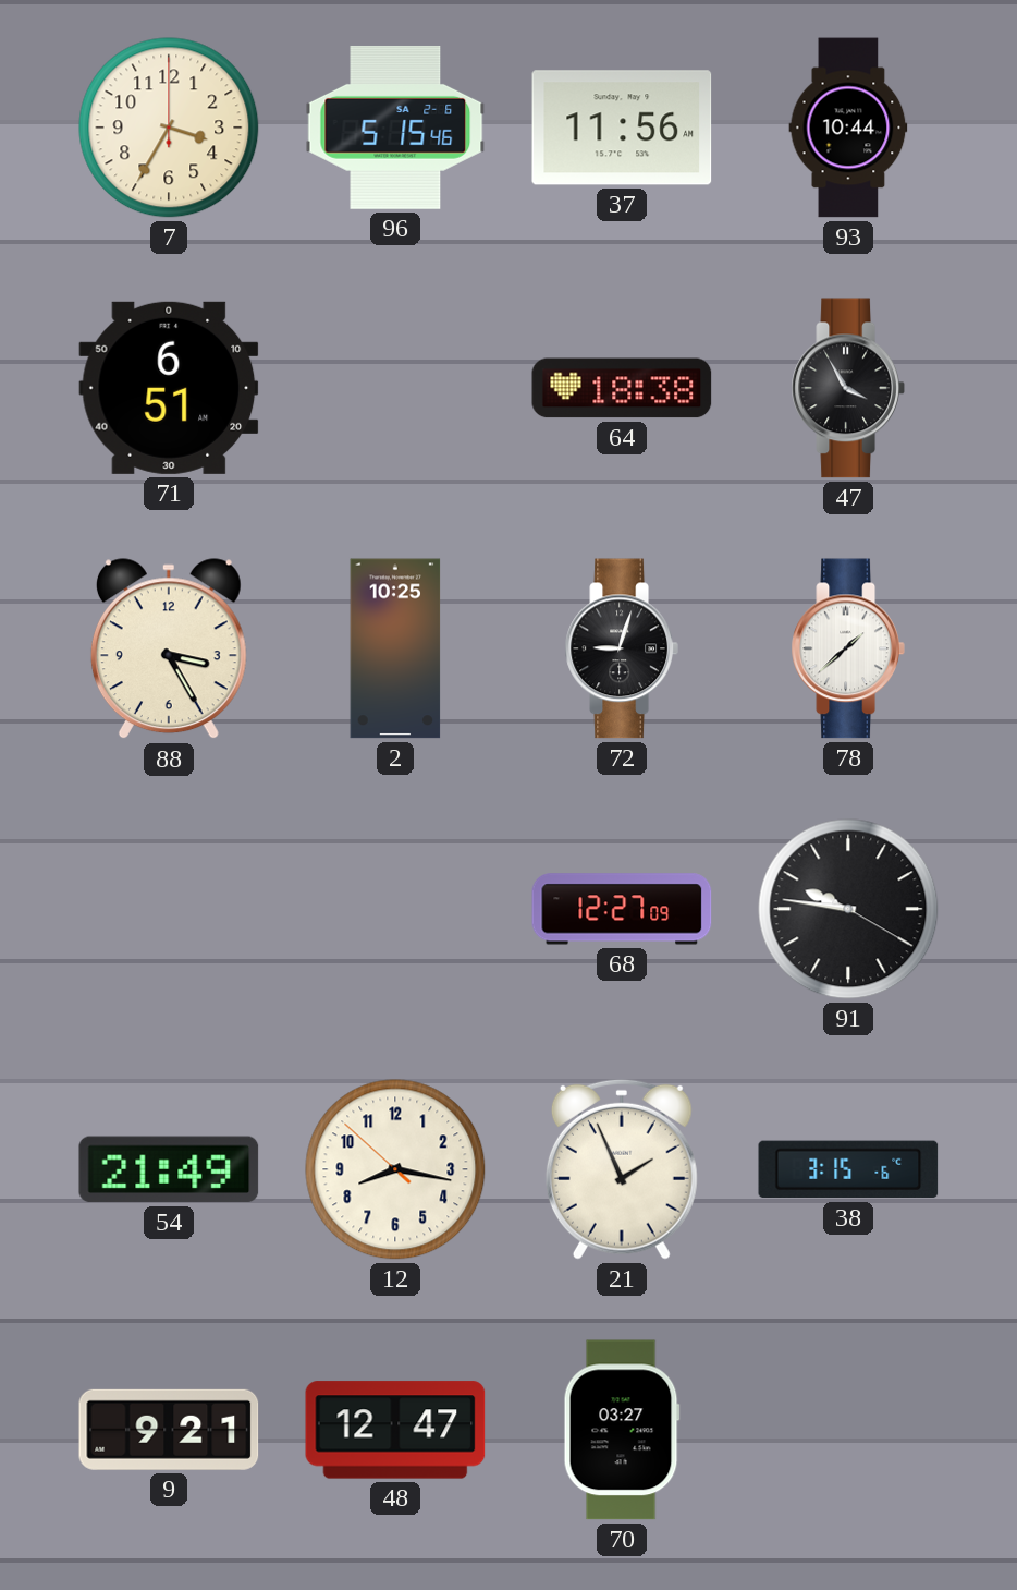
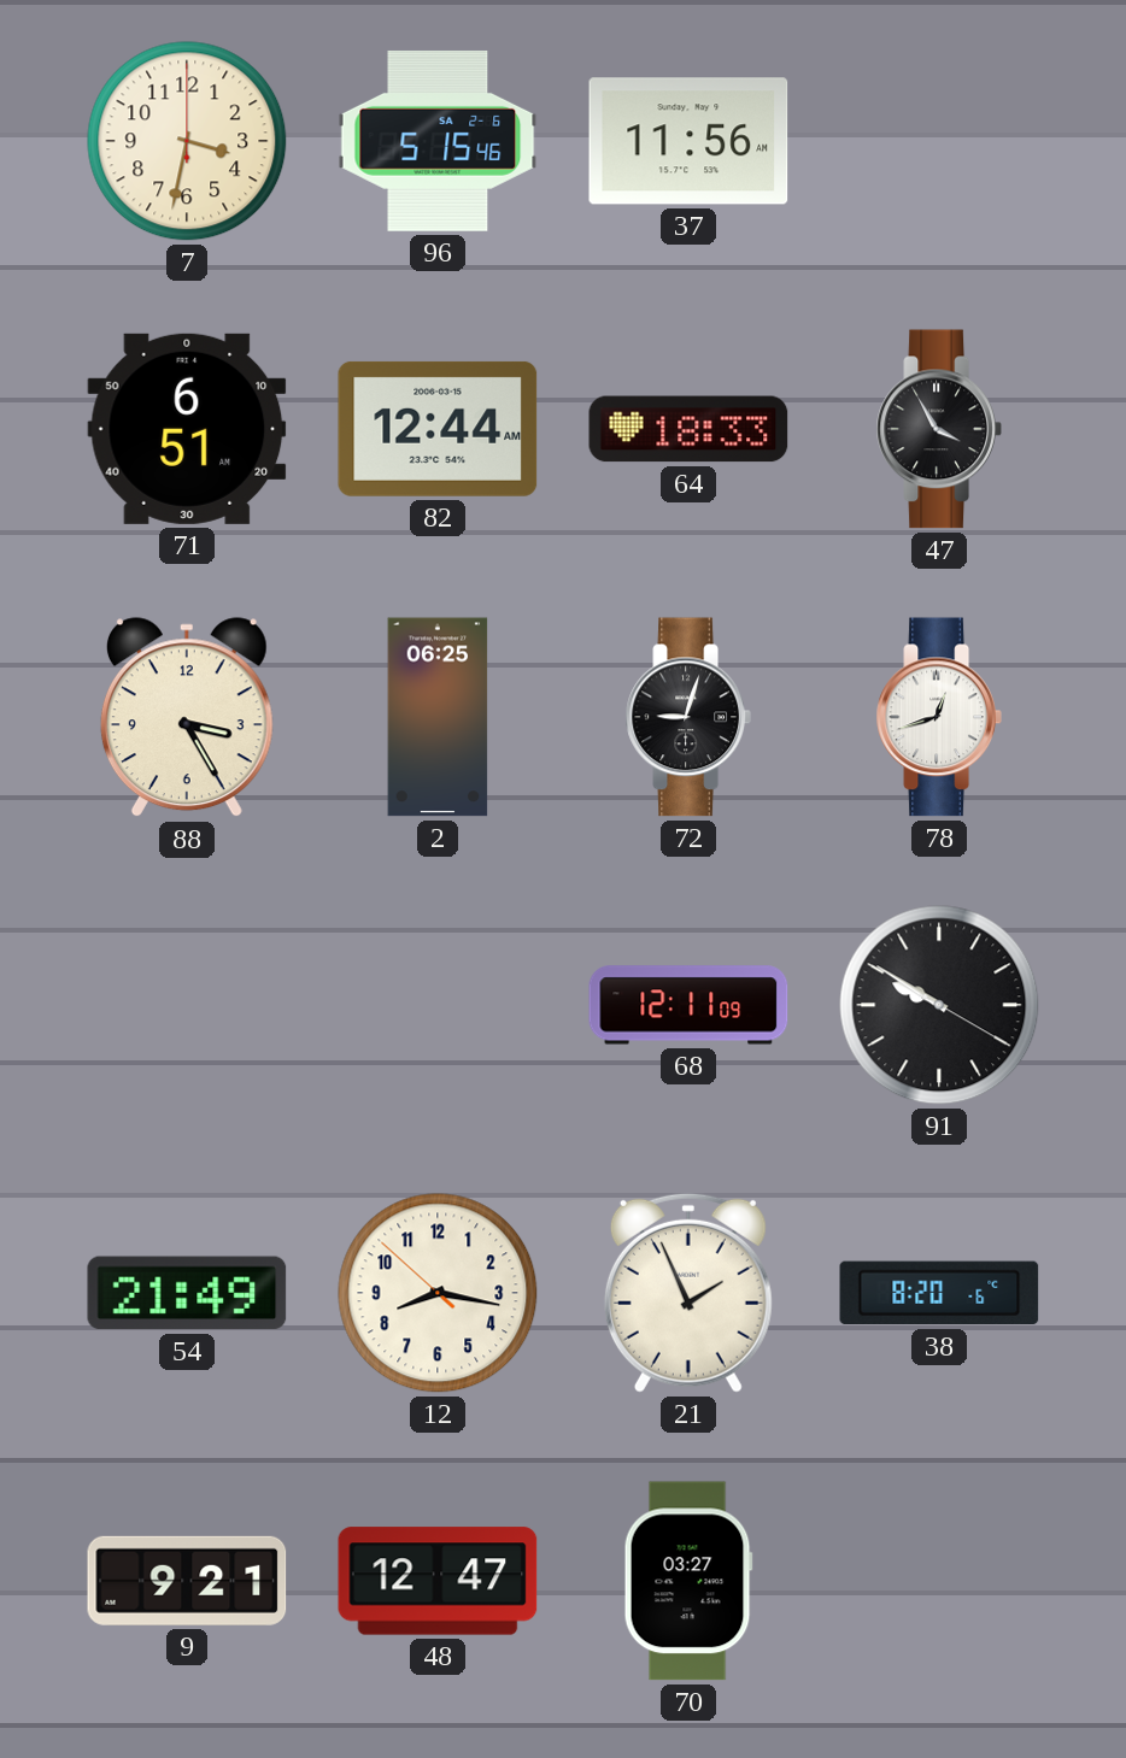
7: 3:35 -> 3:32
93: 10:44 -> none
82: none -> 12:44
64: 18:38 -> 18:33
2: 10:25 -> 06:25
78: 1:38 -> 12:42
68: 12:27 -> 12:11
91: 9:46 -> 9:50
38: 3:15 -> 8:20
